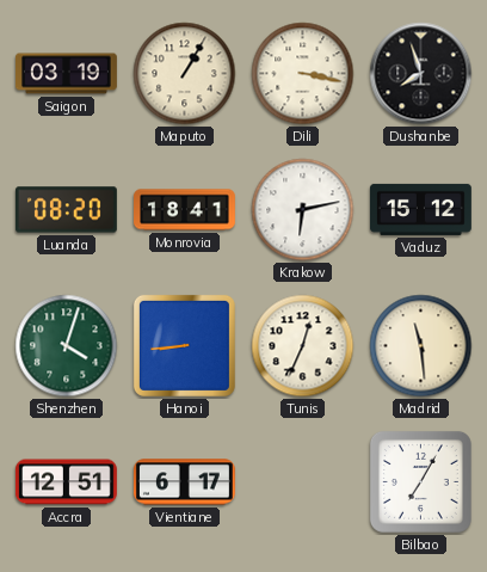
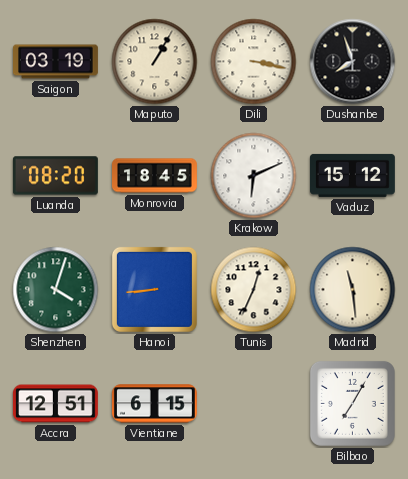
Monrovia: 18:41 -> 18:45
Krakow: 6:13 -> 6:11
Vientiane: 6:17 -> 6:15
